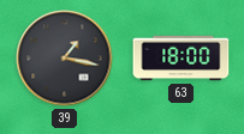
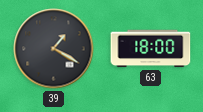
39: 1:17 -> 1:20
